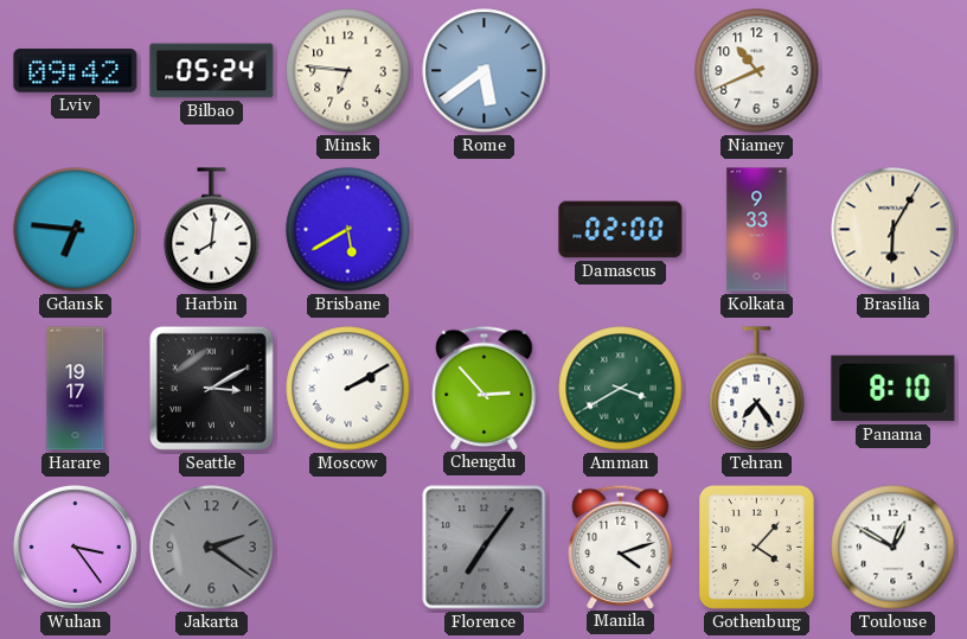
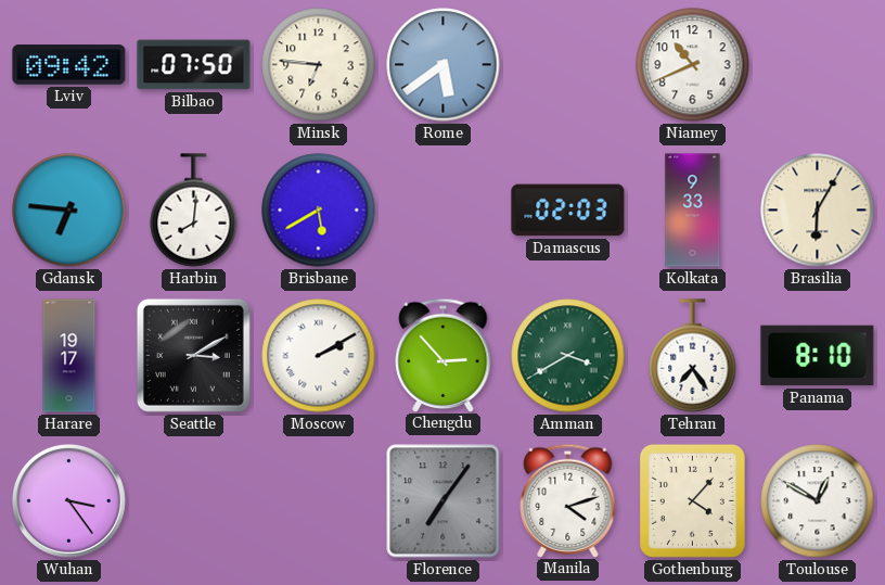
Bilbao: 05:24 -> 07:50
Damascus: 02:00 -> 02:03
Jakarta: 2:21 -> none
